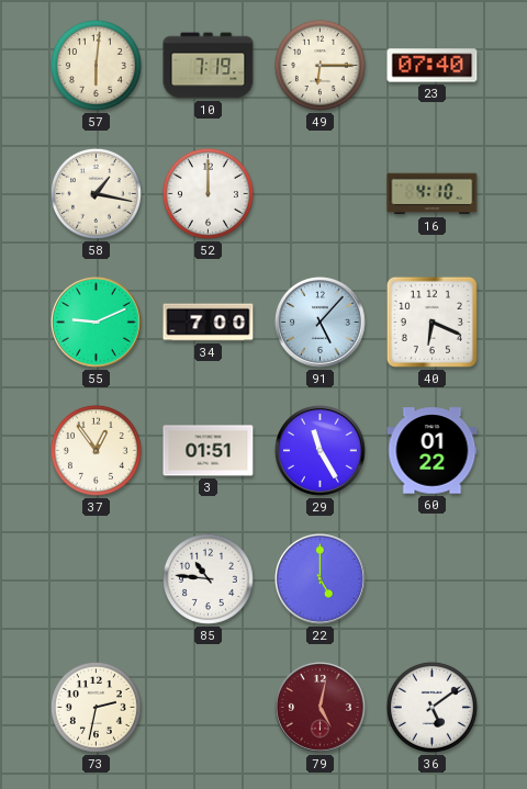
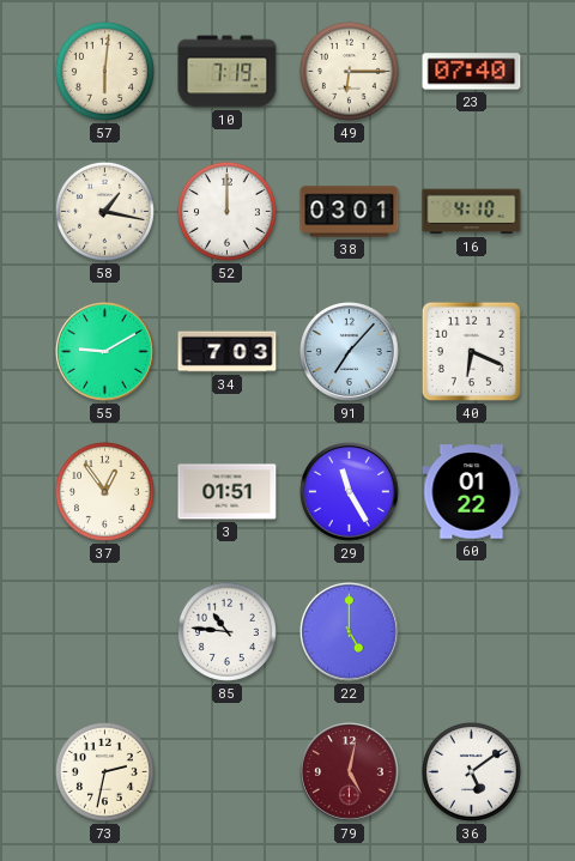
38: none -> 03:01
55: 9:11 -> 9:10
34: 7:00 -> 7:03
91: 5:07 -> 7:07
